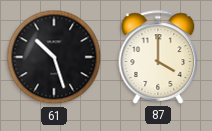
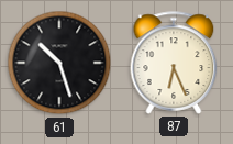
87: 4:00 -> 6:26
